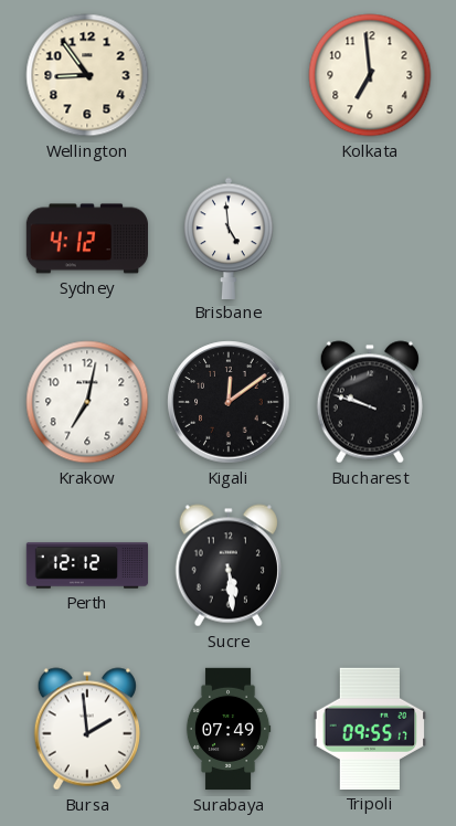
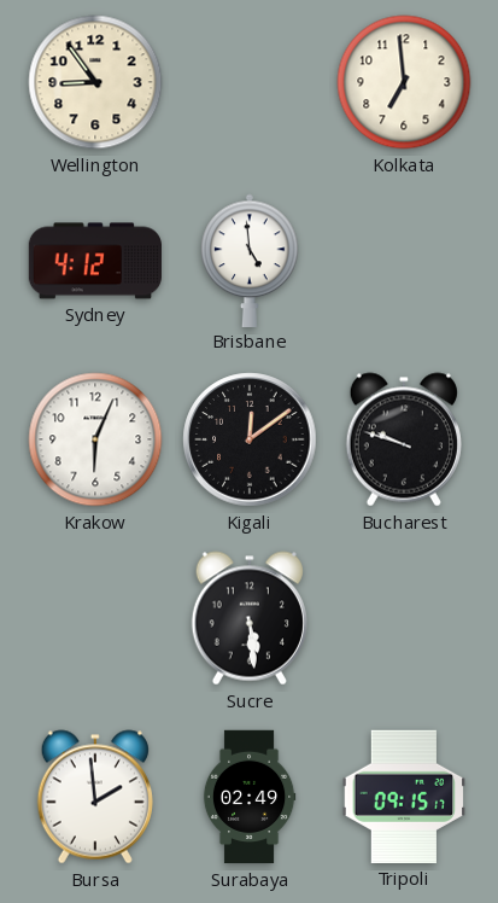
Krakow: 7:02 -> 6:04
Perth: 12:12 -> none
Surabaya: 07:49 -> 02:49
Tripoli: 09:55 -> 09:15
